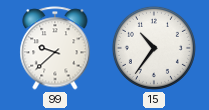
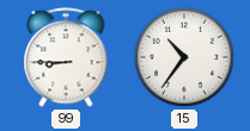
99: 9:38 -> 8:45
